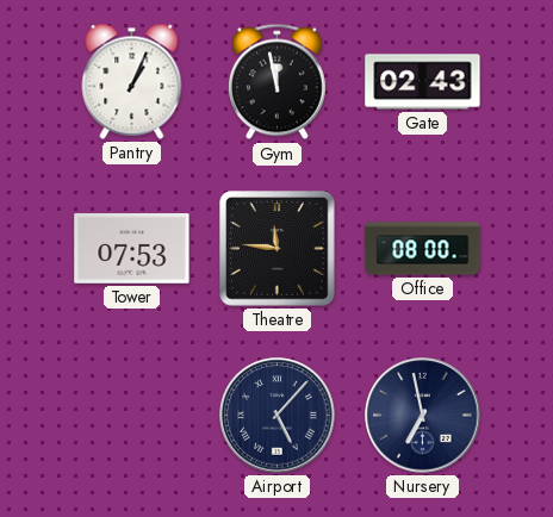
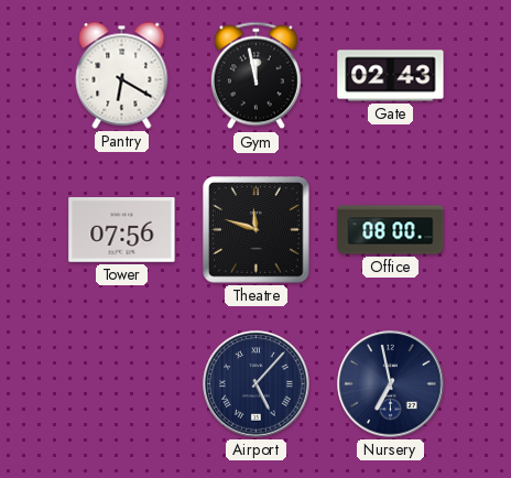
Pantry: 1:04 -> 6:20
Tower: 07:53 -> 07:56
Theatre: 11:46 -> 11:48
